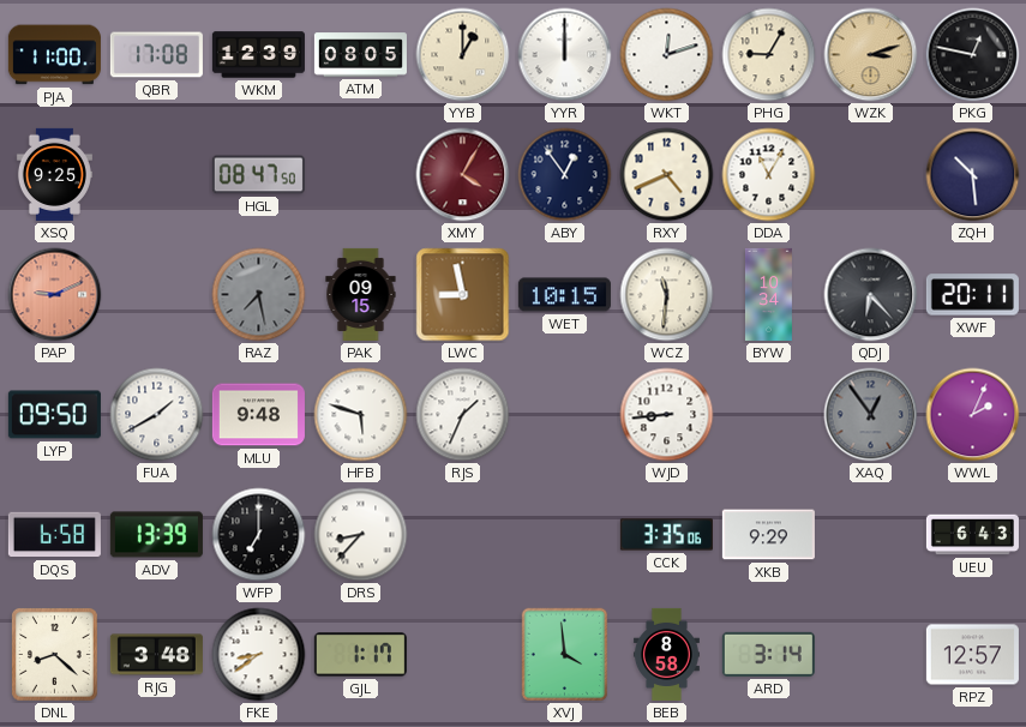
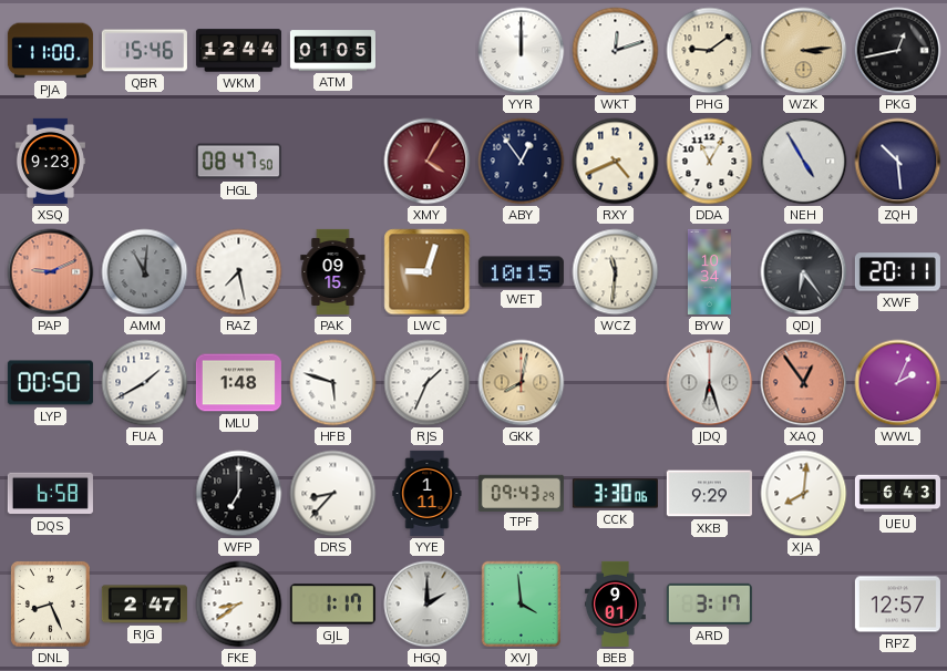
QBR: 17:08 -> 15:46
WKM: 12:39 -> 12:44
ATM: 08:05 -> 01:05
YYB: 1:00 -> none
PHG: 9:05 -> 9:09
WZK: 3:12 -> 3:14
PKG: 12:47 -> 12:43
XSQ: 9:25 -> 9:23
NEH: none -> 4:55
AMM: none -> 11:01
RAZ dial: grey -> white
LWC: 8:58 -> 9:03
QDJ: 6:23 -> 6:24
LYP: 09:50 -> 00:50
MLU: 9:48 -> 1:48
GKK: none -> 8:02
WJD: 8:44 -> none
JDQ: none -> 6:27
XAQ dial: grey -> salmon
ADV: 13:39 -> none
YYE: none -> 1:11
TPF: none -> 09:43
CCK: 3:35 -> 3:30
XJA: none -> 8:01
DNL: 8:22 -> 8:26
RJG: 3:48 -> 2:47
HGQ: none -> 2:00
BEB: 8:58 -> 9:01
ARD: 3:14 -> 3:17
